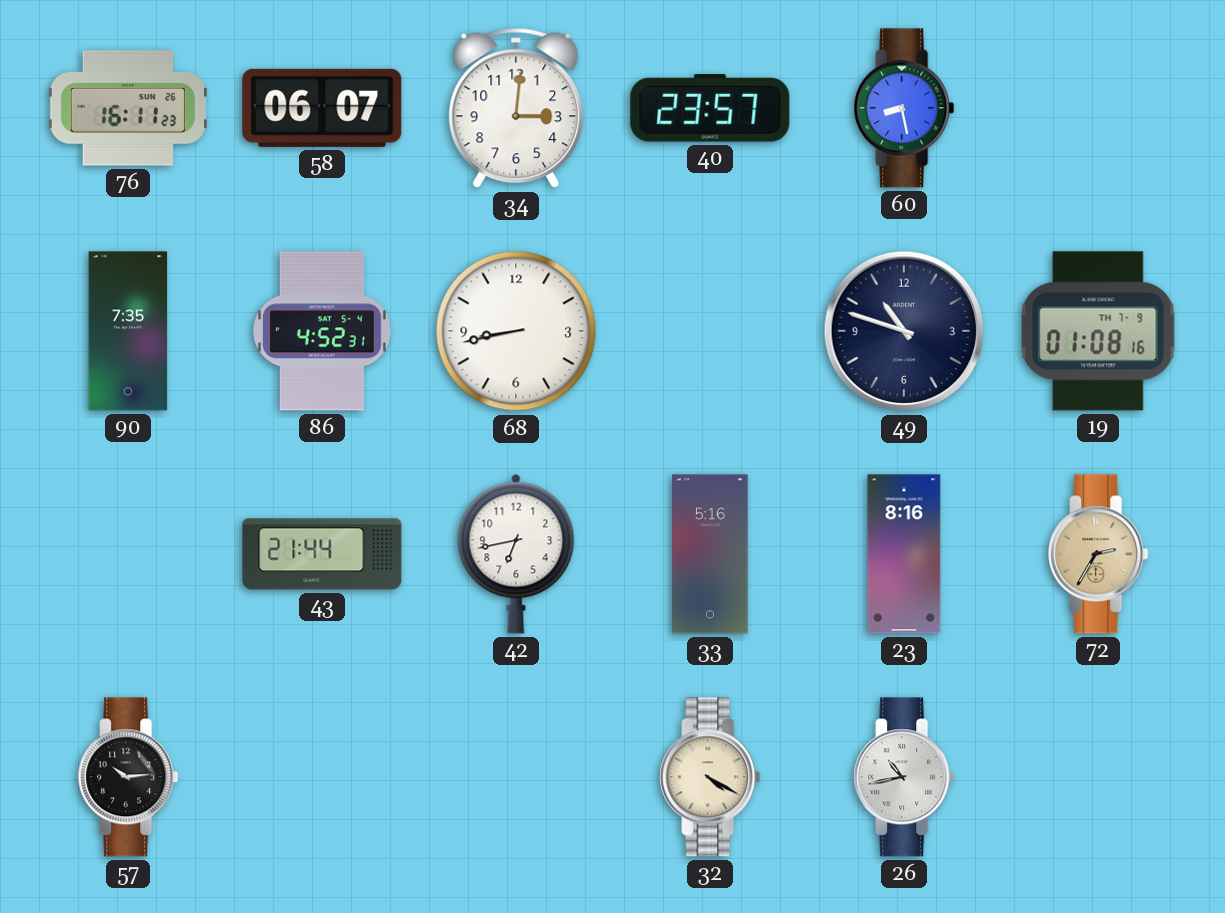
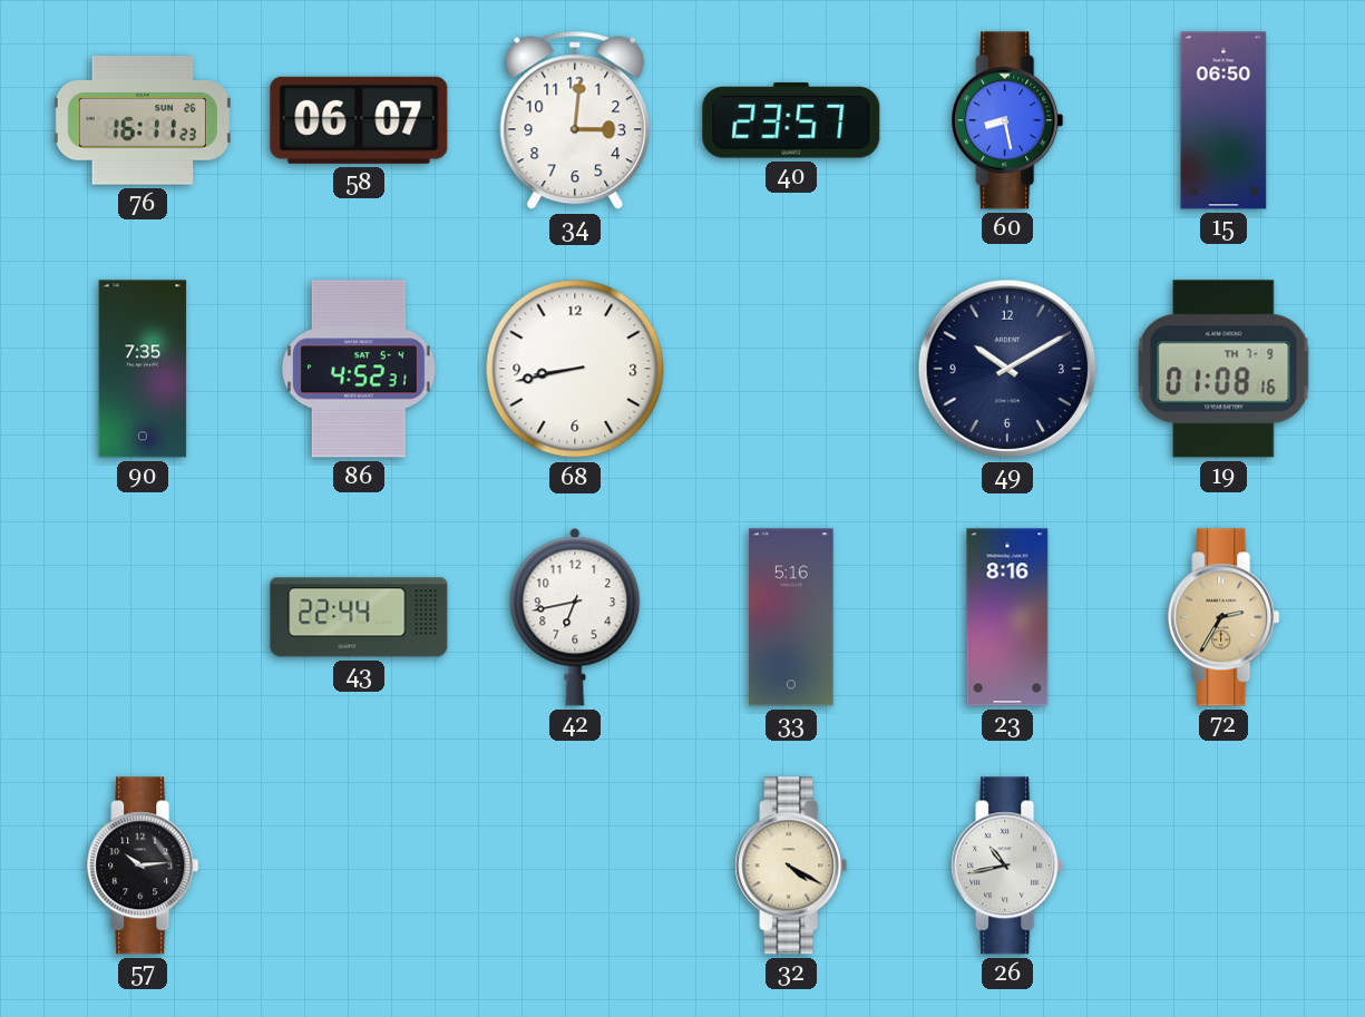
15: none -> 06:50
49: 10:48 -> 10:10
43: 21:44 -> 22:44
